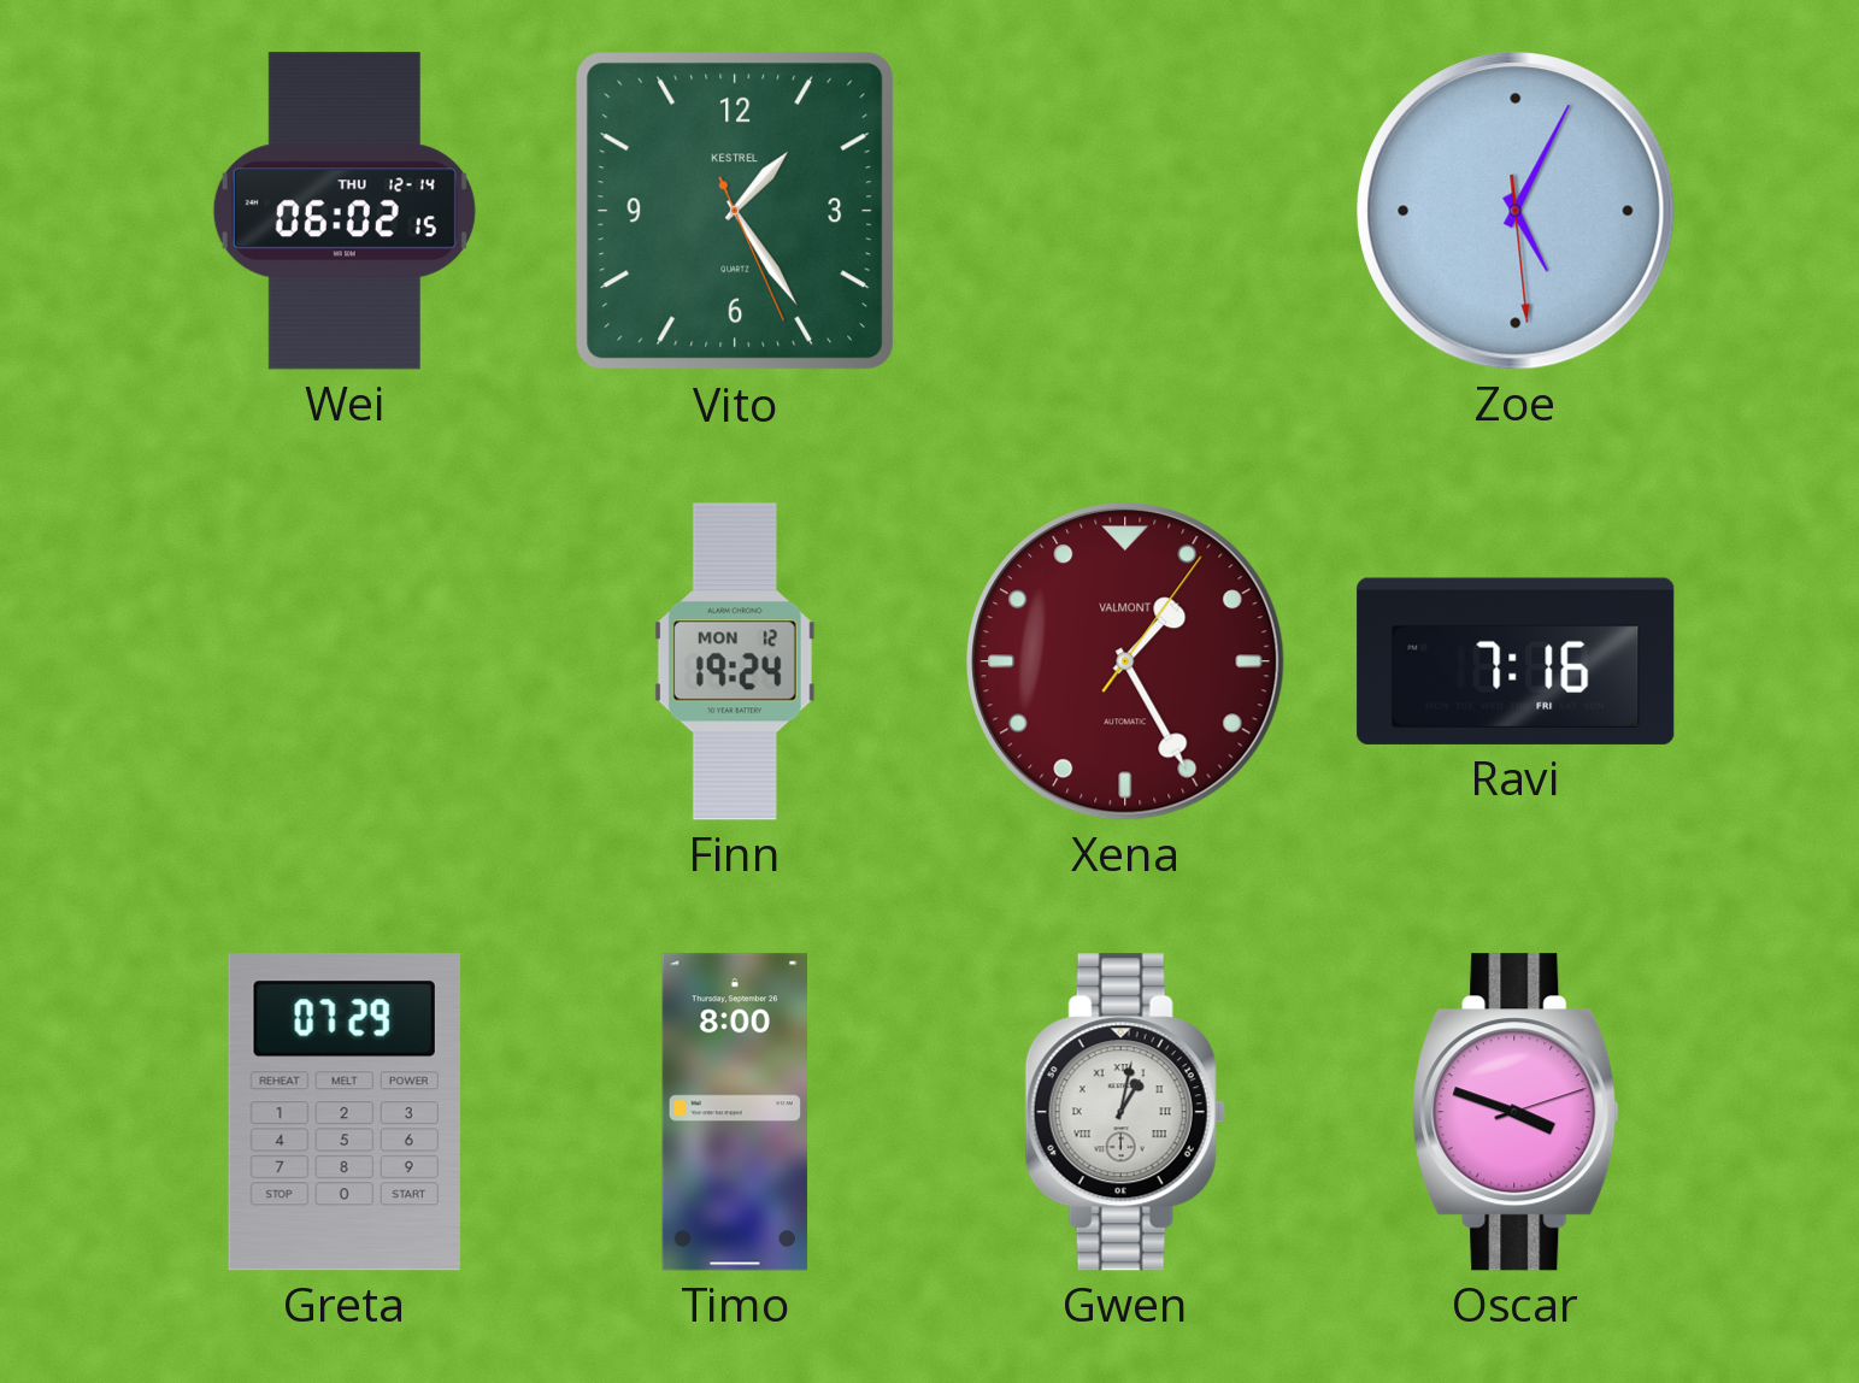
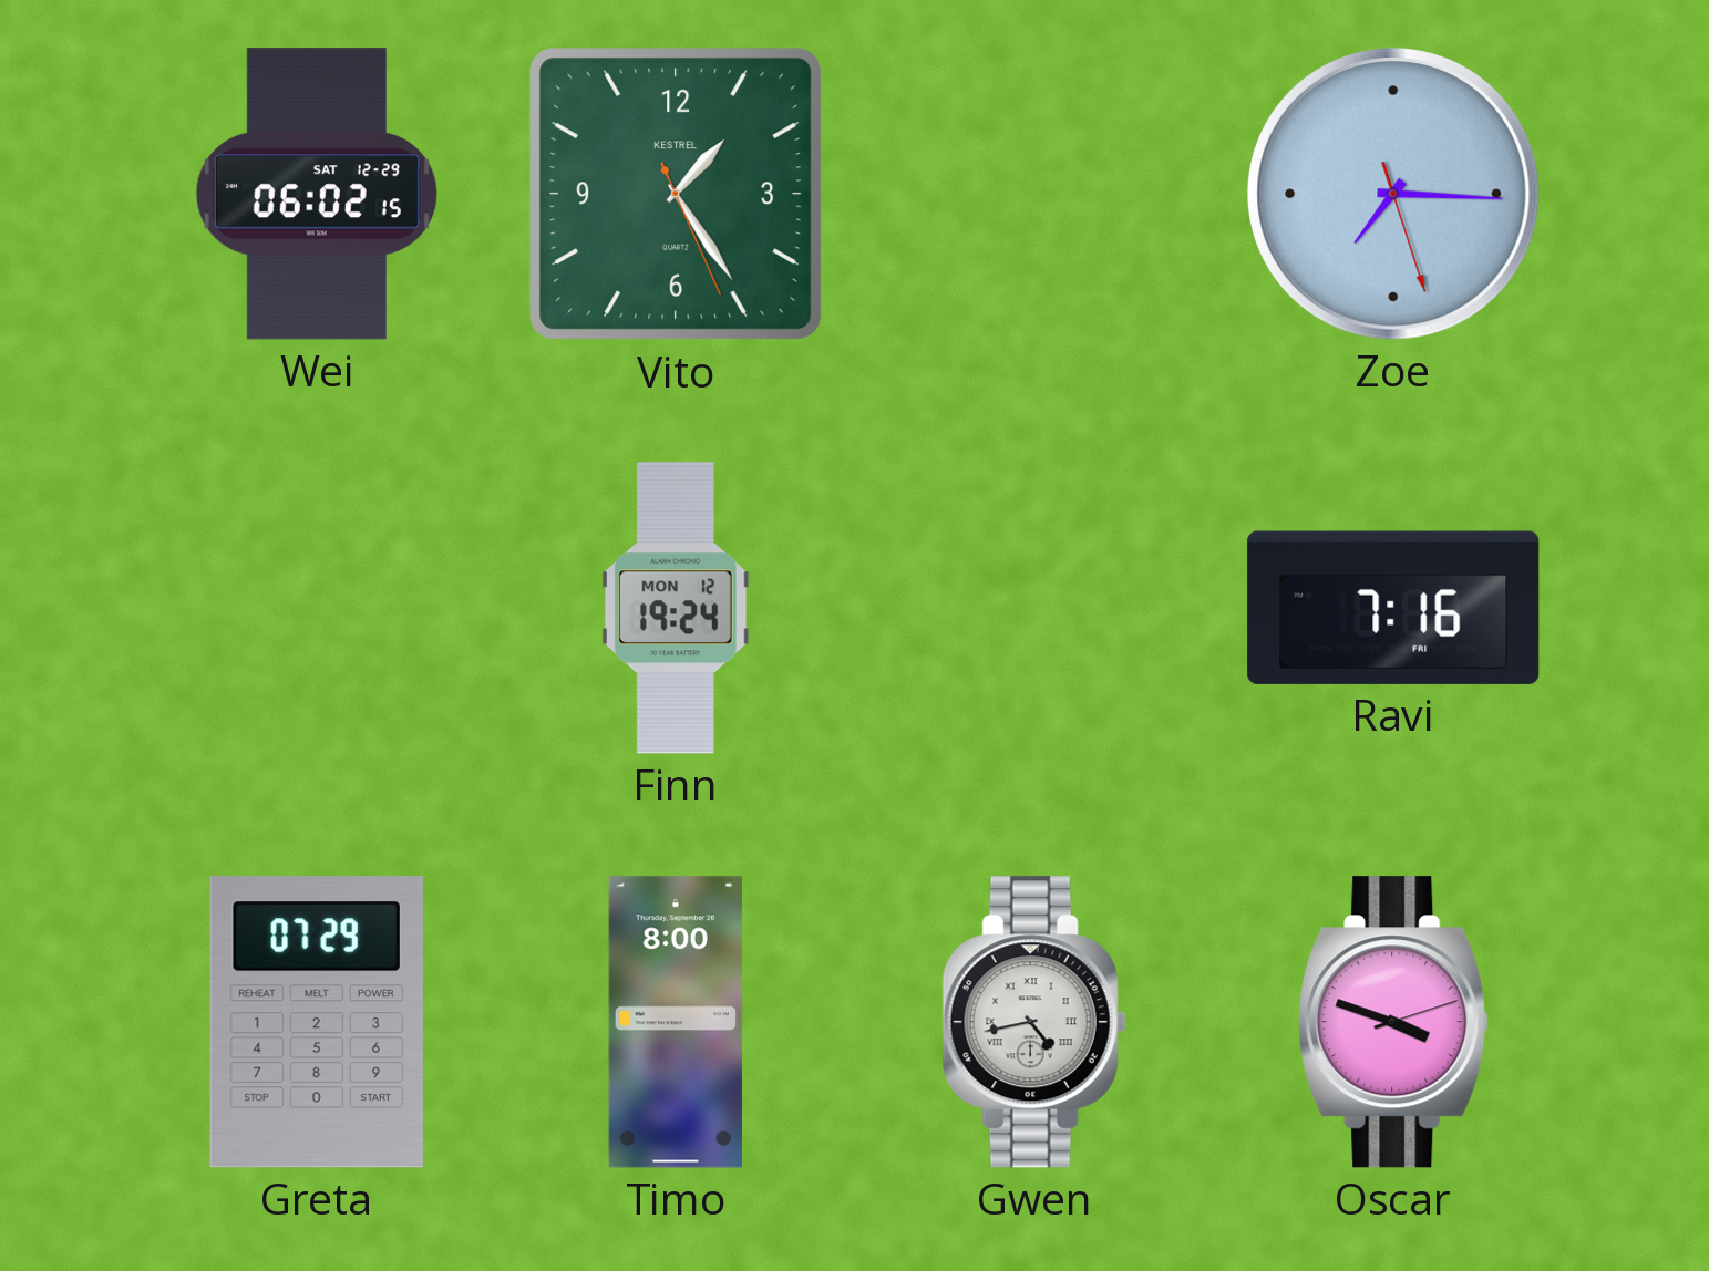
Wei date: THU 12-14 -> SAT 12-29
Zoe: 5:04 -> 7:15
Xena: 1:25 -> none
Gwen: 1:02 -> 4:43
